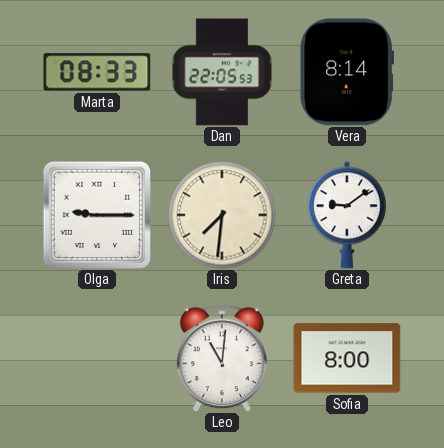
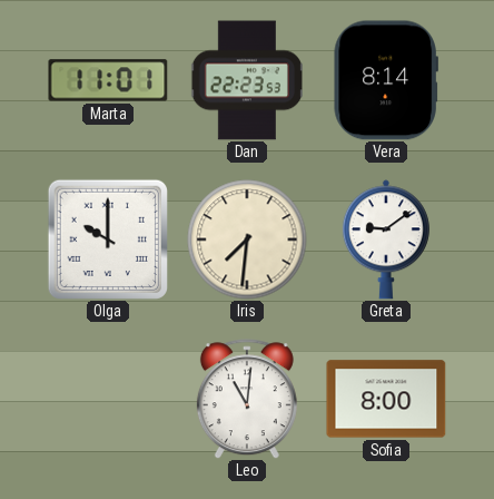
Marta: 08:33 -> 11:01
Dan: 22:05 -> 22:23
Olga: 9:15 -> 10:00
